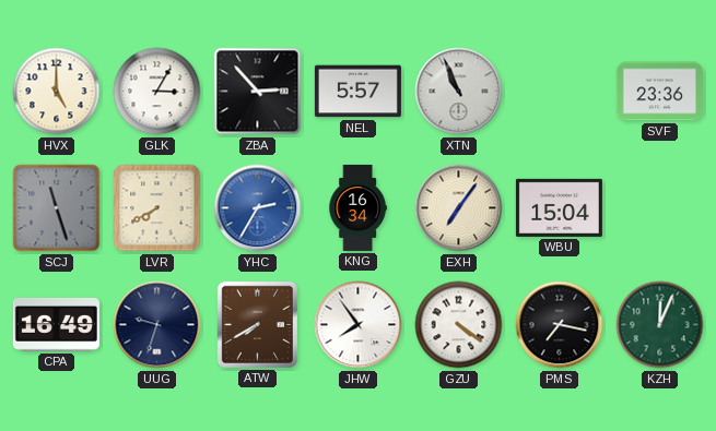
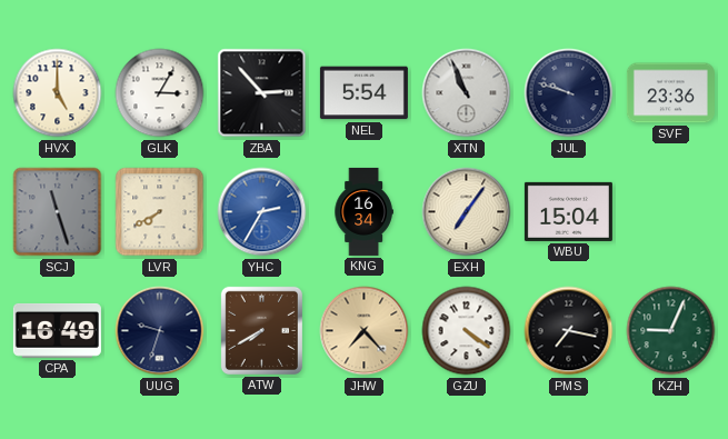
NEL: 5:57 -> 5:54
JUL: none -> 9:48
JHW: 7:54 -> 7:23
JHW dial: white -> champagne
KZH: 12:04 -> 9:04
